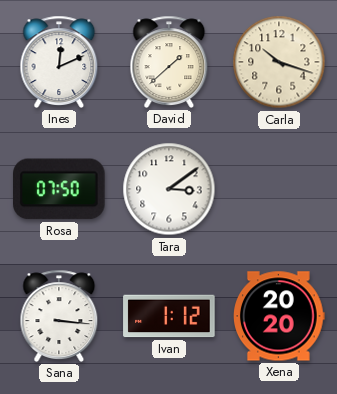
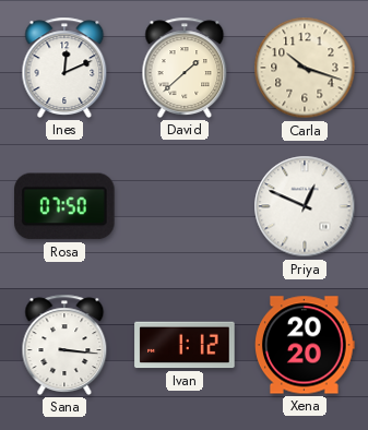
Tara: 3:09 -> none
Priya: none -> 12:49
